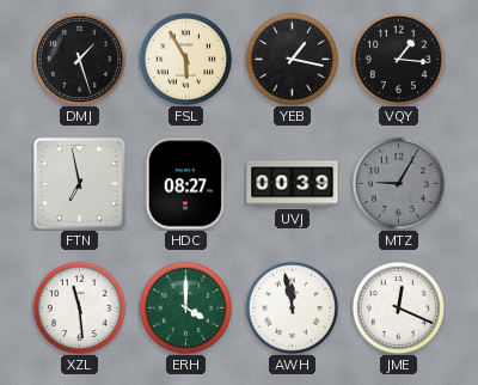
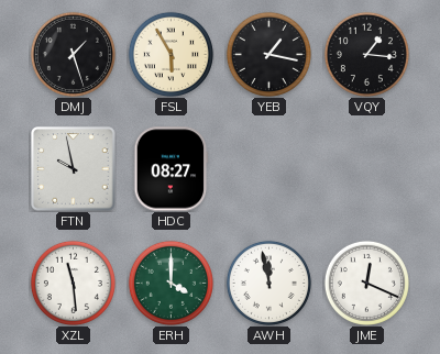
FTN: 6:58 -> 9:58
UVJ: 00:39 -> none
MTZ: 9:05 -> none
